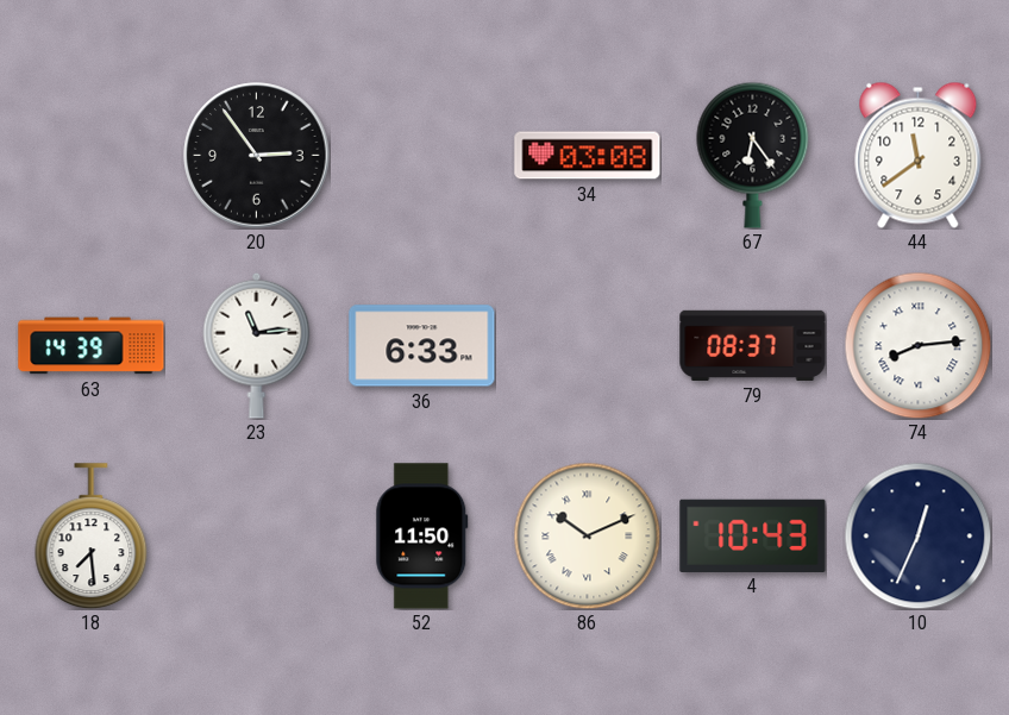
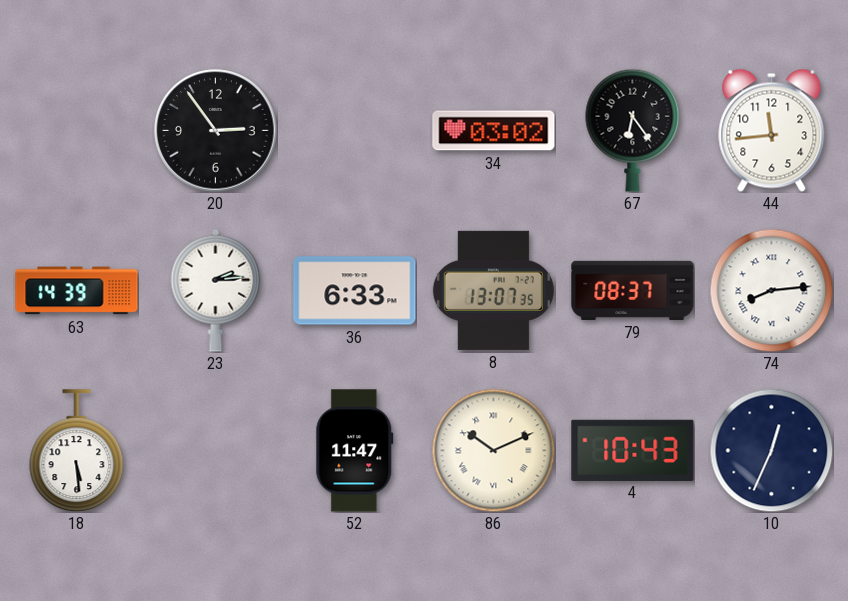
34: 03:08 -> 03:02
44: 11:39 -> 11:44
23: 11:14 -> 2:14
8: none -> 13:07
18: 7:29 -> 5:29
52: 11:50 -> 11:47
